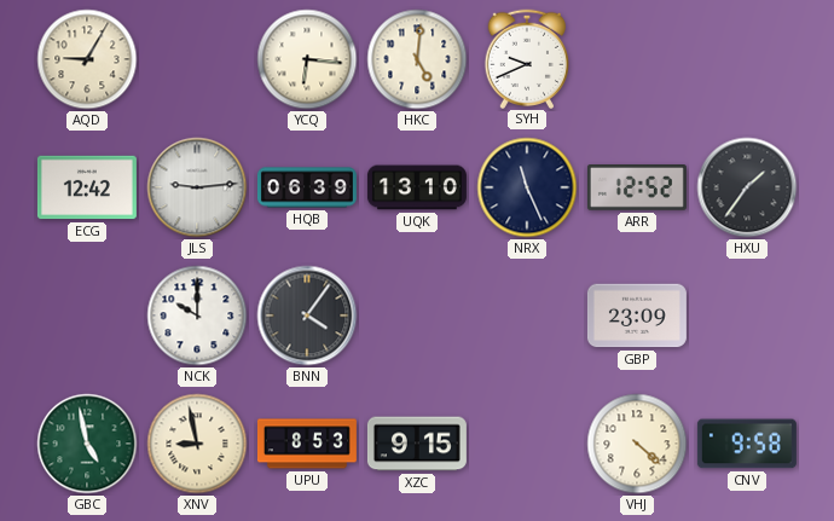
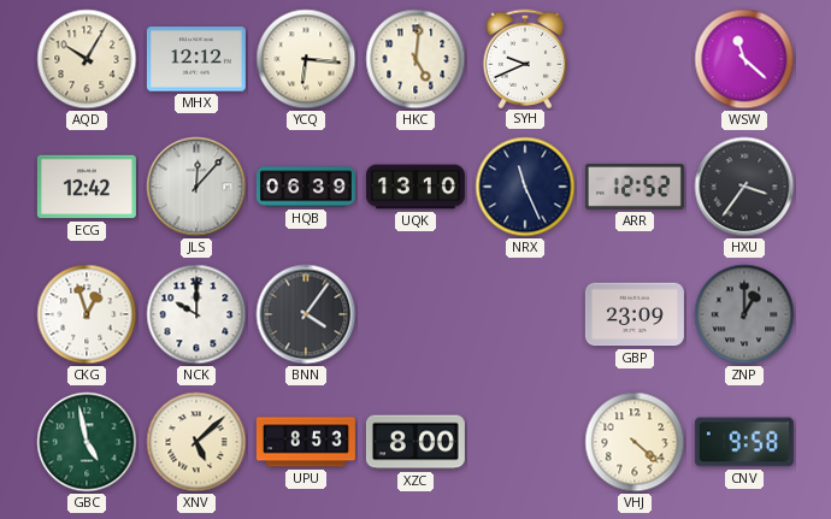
AQD: 9:05 -> 10:05
MHX: none -> 12:12
WSW: none -> 11:22
JLS: 9:14 -> 12:07
HXU: 1:36 -> 3:36
CKG: none -> 12:57
ZNP: none -> 1:00
XNV: 8:58 -> 5:08
XZC: 9:15 -> 8:00
